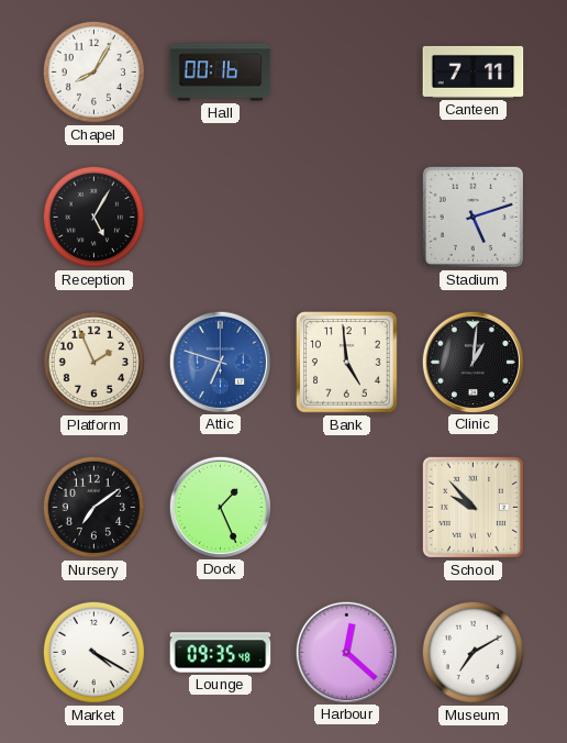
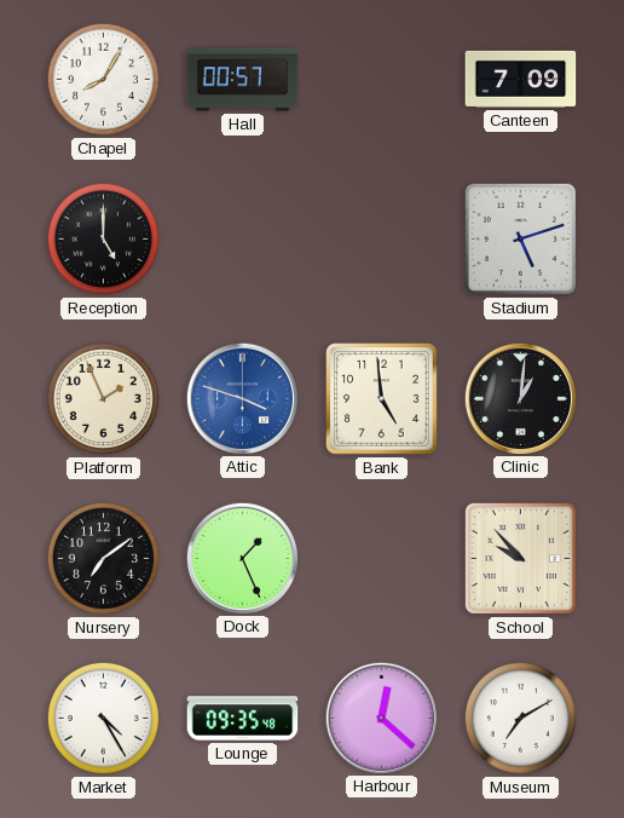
Hall: 00:16 -> 00:57
Canteen: 7:11 -> 7:09
Reception: 5:05 -> 5:00
Attic: 6:48 -> 3:48
Market: 4:20 -> 4:25
